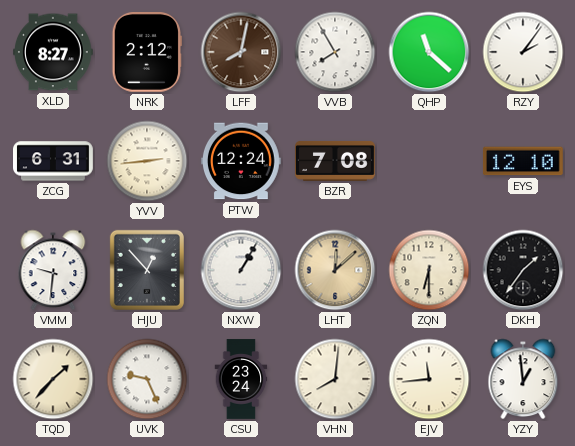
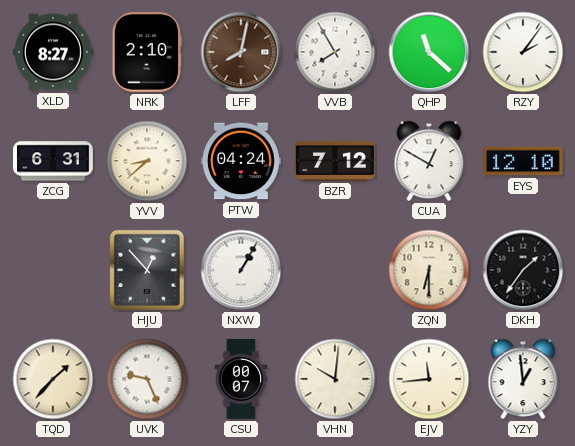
NRK: 2:12 -> 2:10
YVV: 2:44 -> 8:38
PTW: 12:24 -> 04:24
BZR: 7:08 -> 7:12
CUA: none -> 12:50
VMM: 9:31 -> none
LHT: 12:08 -> none
CSU: 23:24 -> 00:07
VHN: 8:01 -> 10:01
